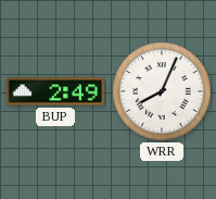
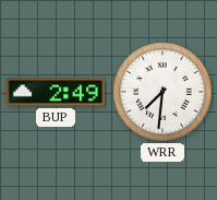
WRR: 8:04 -> 7:31
